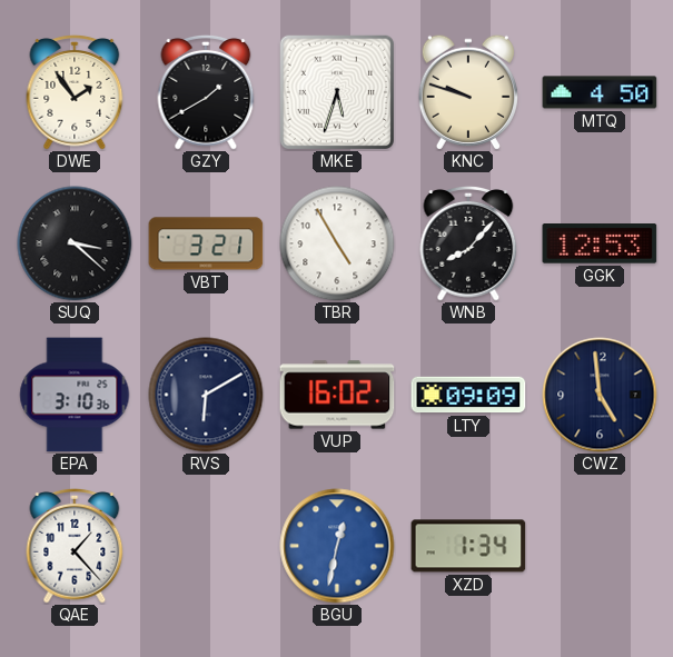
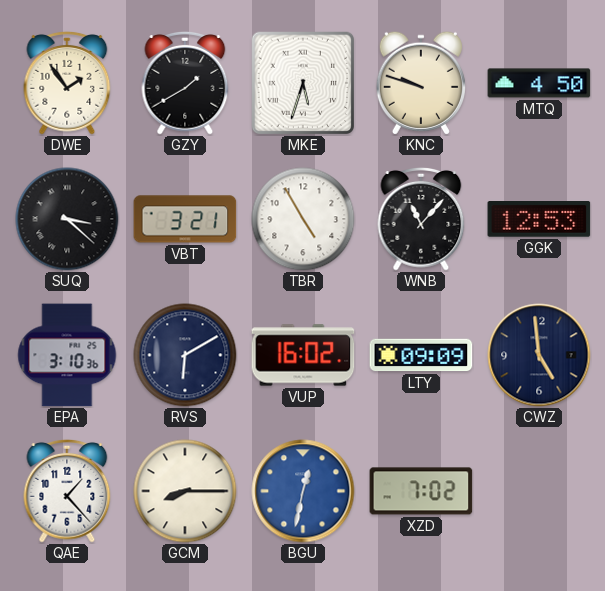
WNB: 8:07 -> 11:07
GCM: none -> 8:15
XZD: 1:34 -> 7:02
